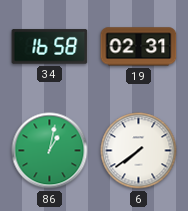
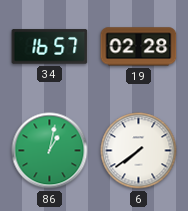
34: 16:58 -> 16:57
19: 02:31 -> 02:28
